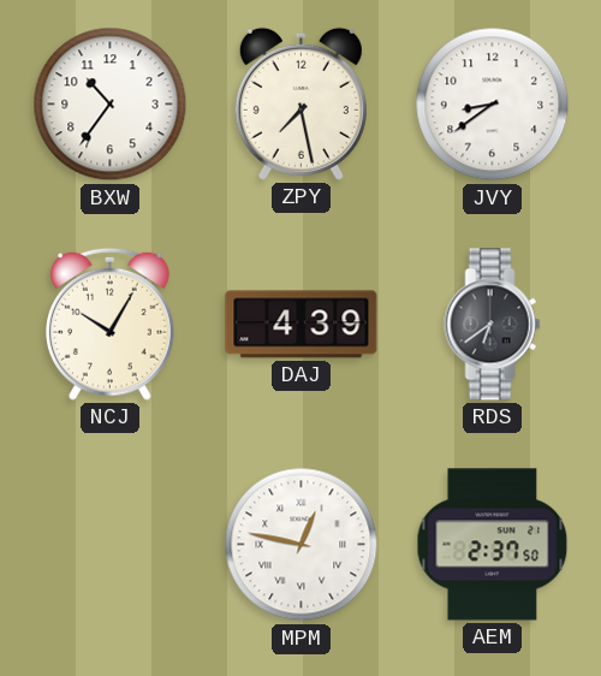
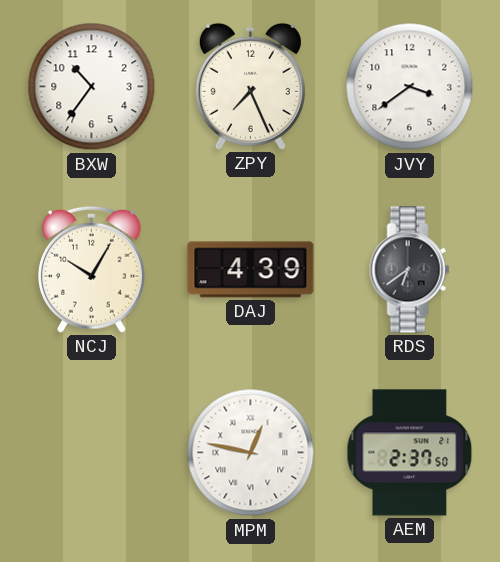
ZPY: 7:28 -> 7:26
JVY: 8:39 -> 3:39
